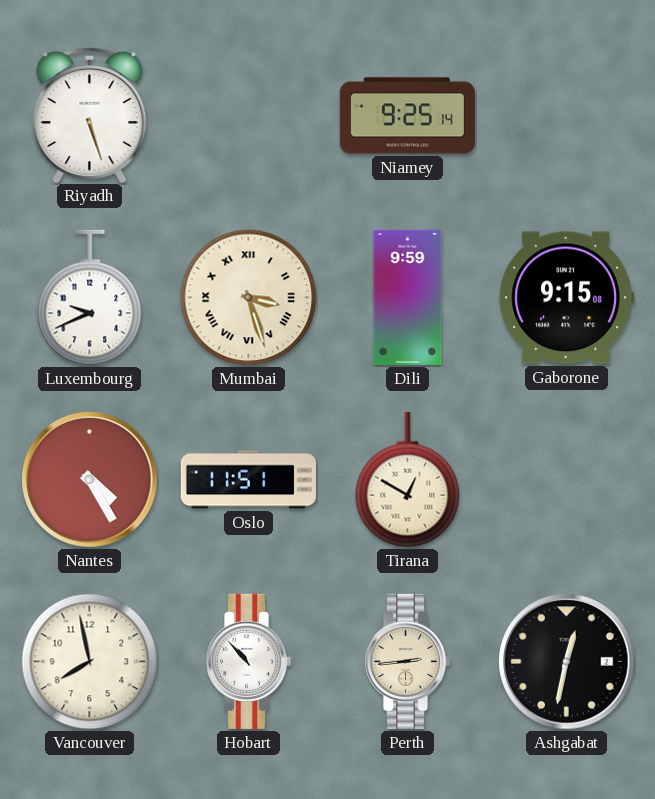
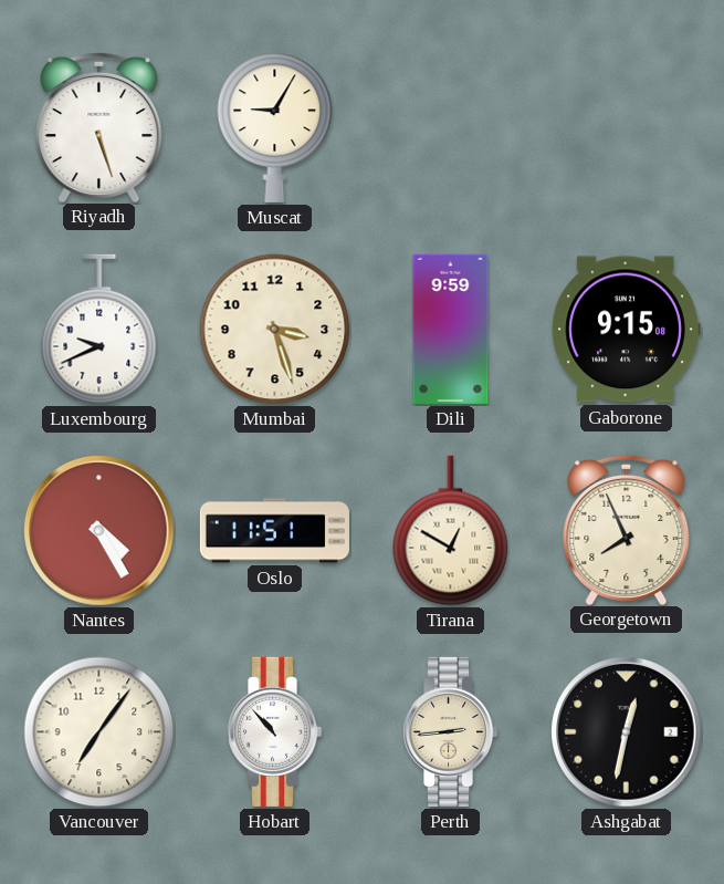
Muscat: none -> 9:05
Niamey: 9:25 -> none
Mumbai numerals: Roman -> Arabic
Georgetown: none -> 7:56
Vancouver: 7:58 -> 7:06
